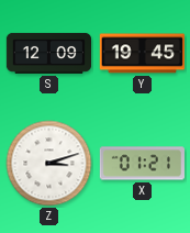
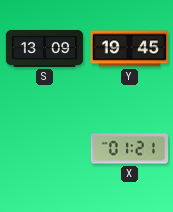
S: 12:09 -> 13:09
Z: 3:12 -> none
